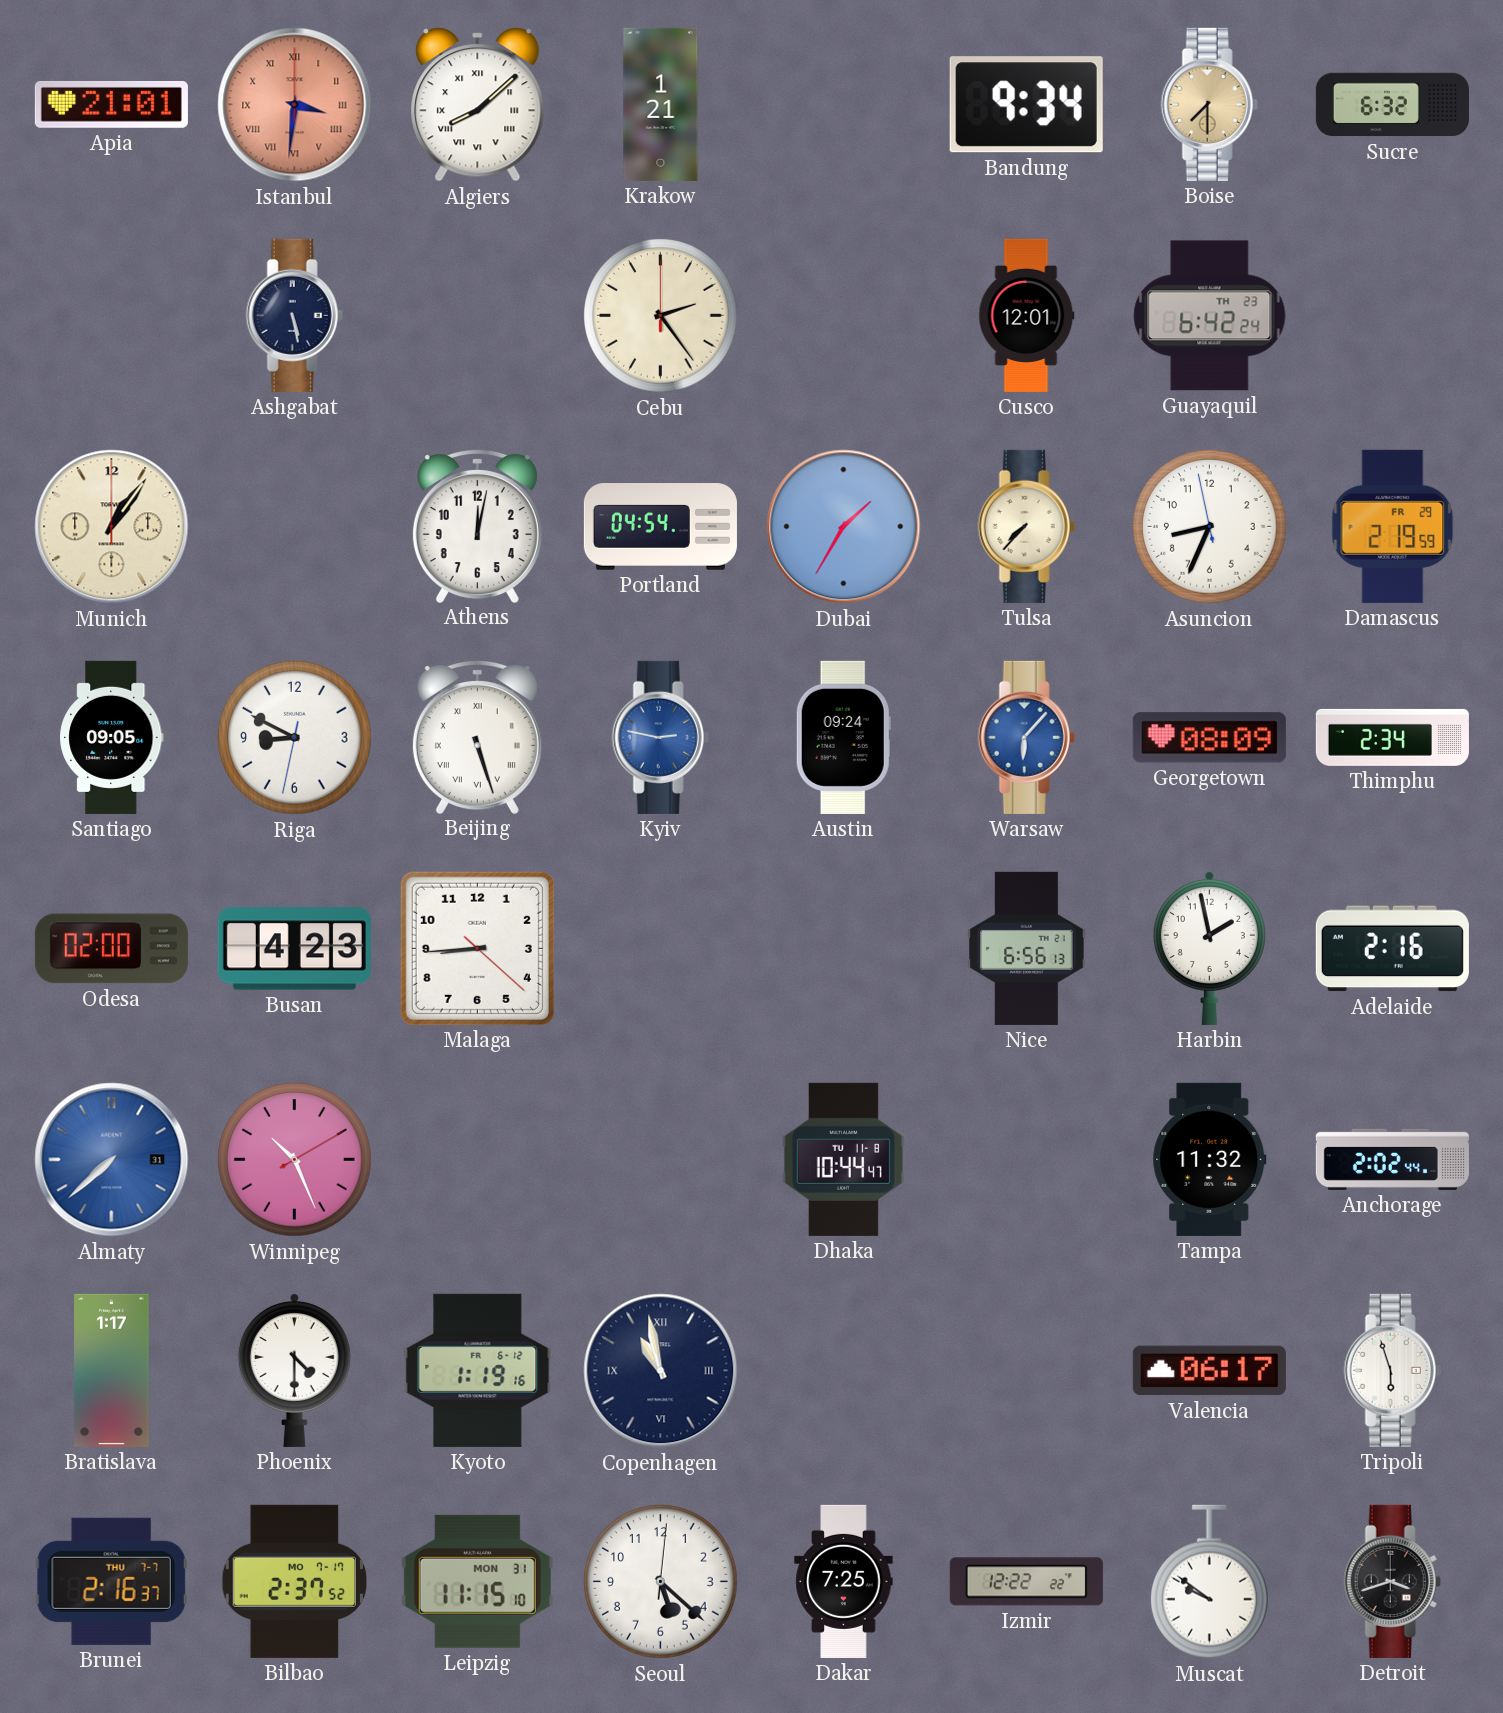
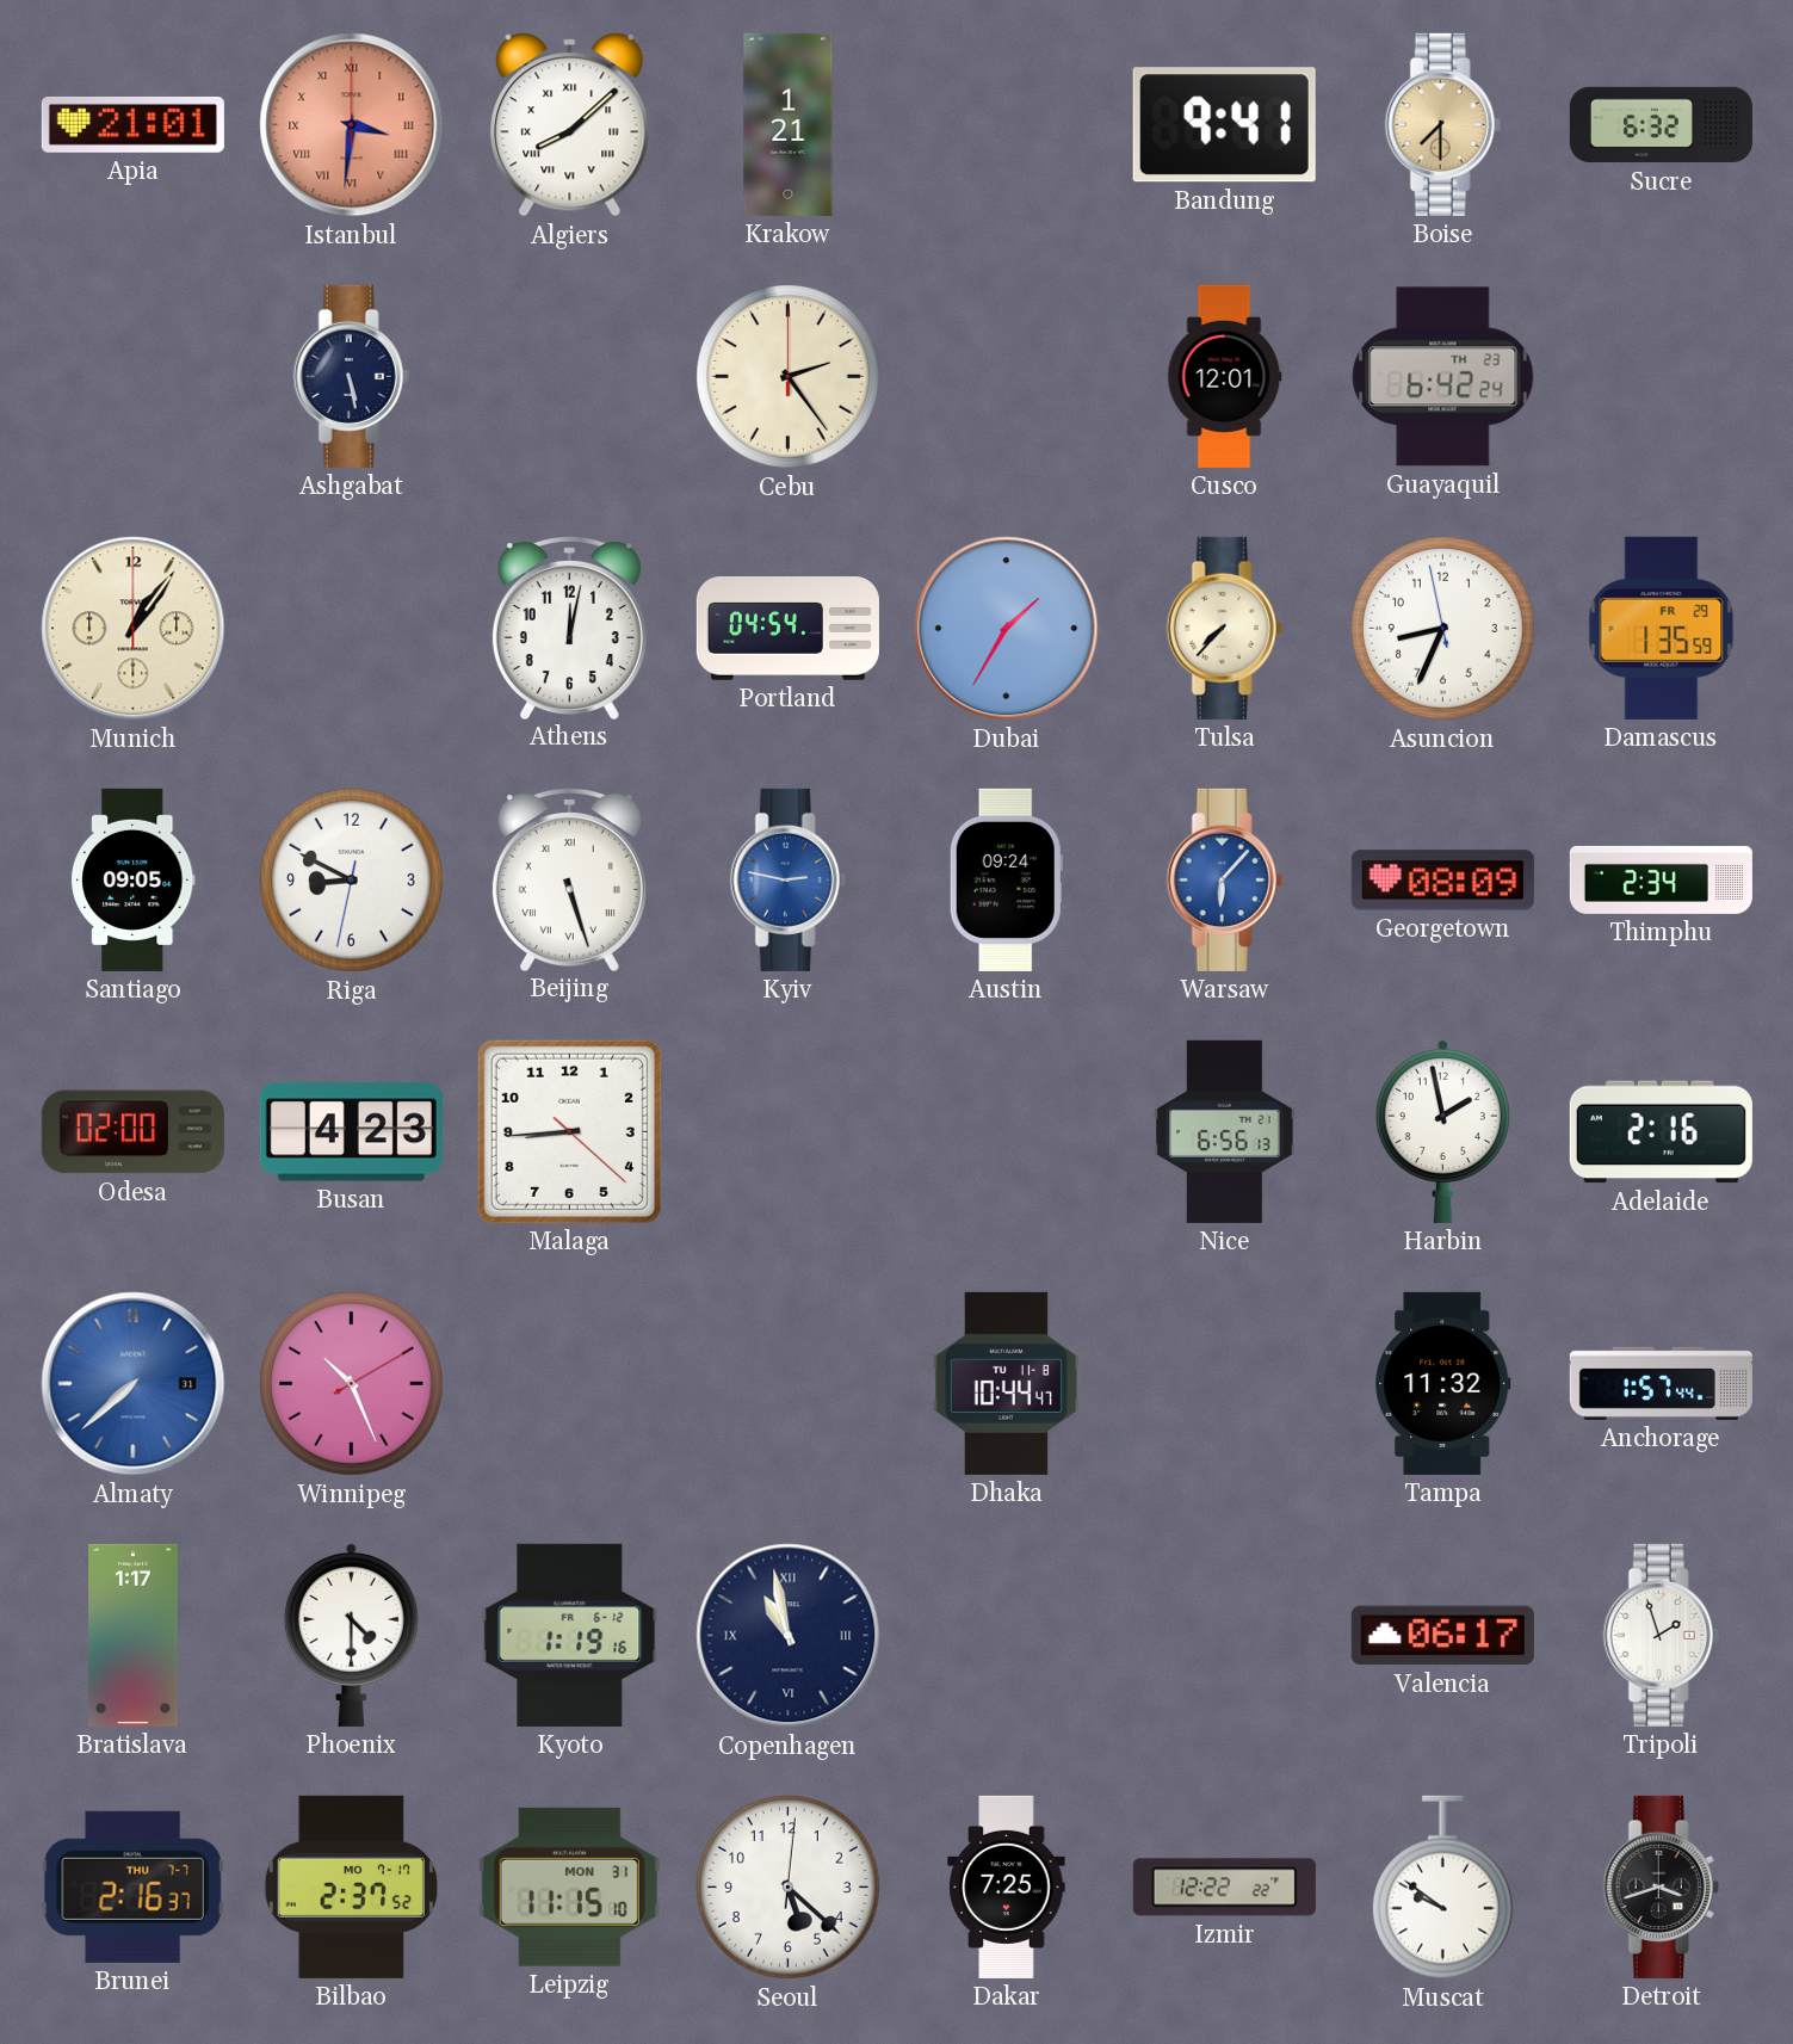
Bandung: 9:34 -> 9:41
Damascus: 2:19 -> 1:35
Anchorage: 2:02 -> 1:57
Tripoli: 5:57 -> 1:57
